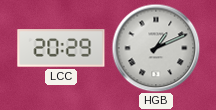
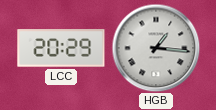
HGB: 1:11 -> 1:16
